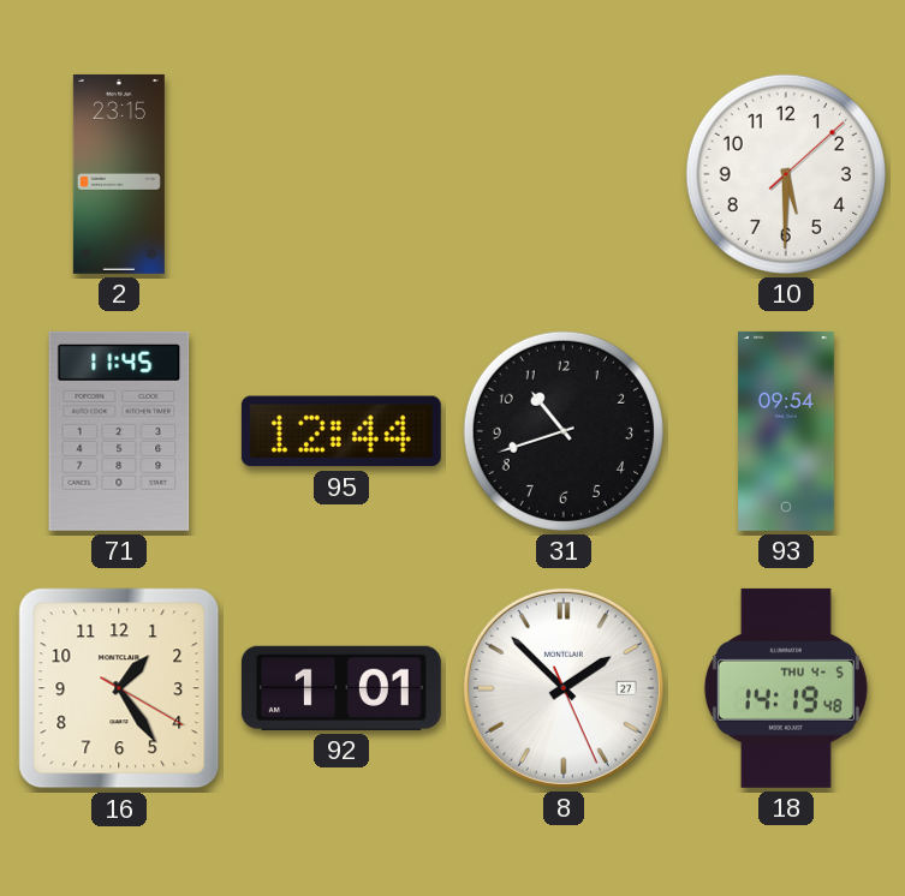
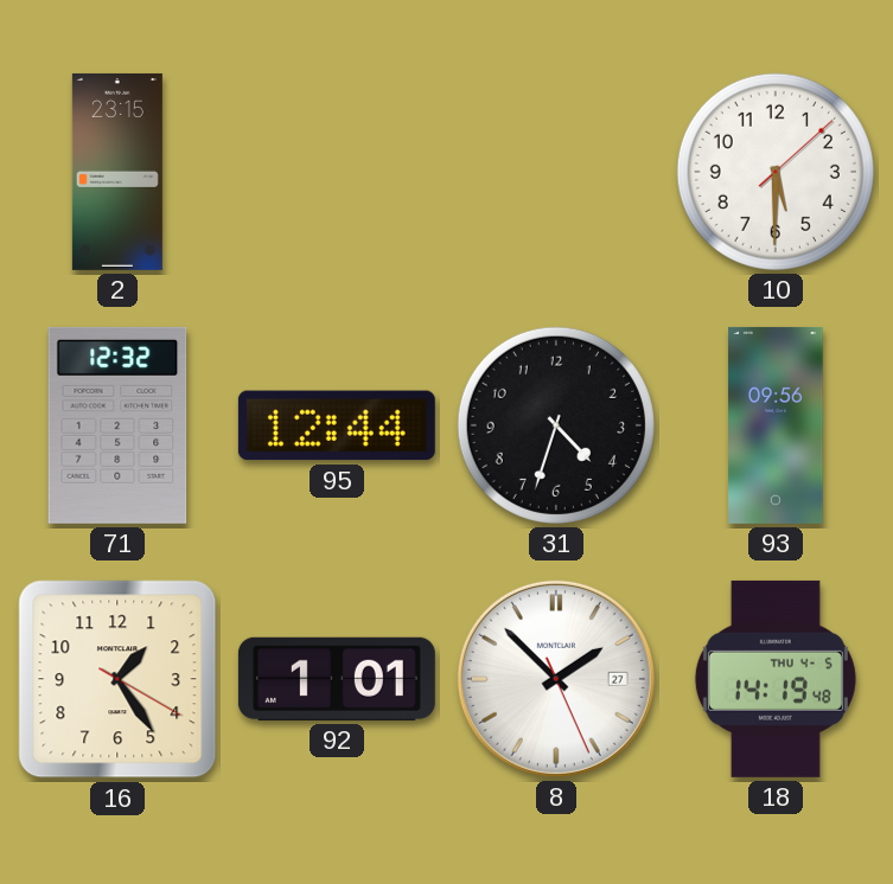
71: 11:45 -> 12:32
31: 10:42 -> 4:33
93: 09:54 -> 09:56
